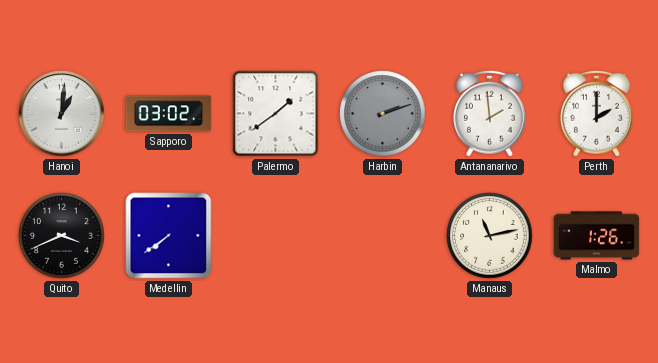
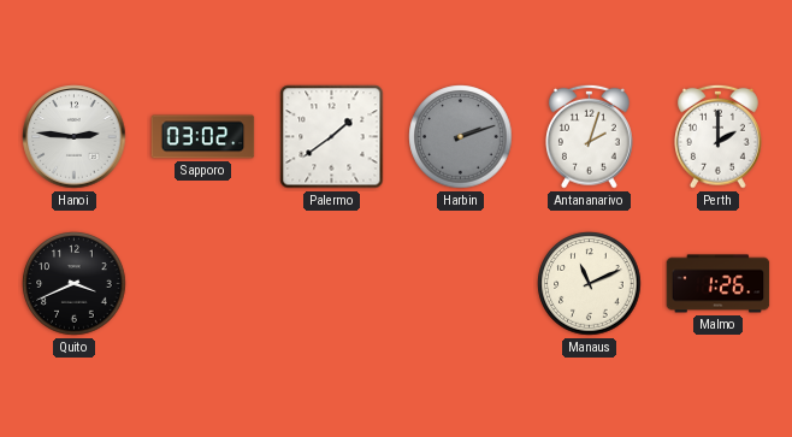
Hanoi: 1:01 -> 2:46
Antananarivo: 1:59 -> 2:03
Medellin: 7:39 -> none
Manaus: 11:13 -> 11:11
